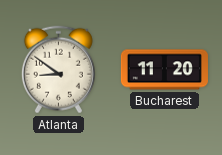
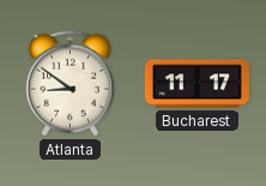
Bucharest: 11:20 -> 11:17
